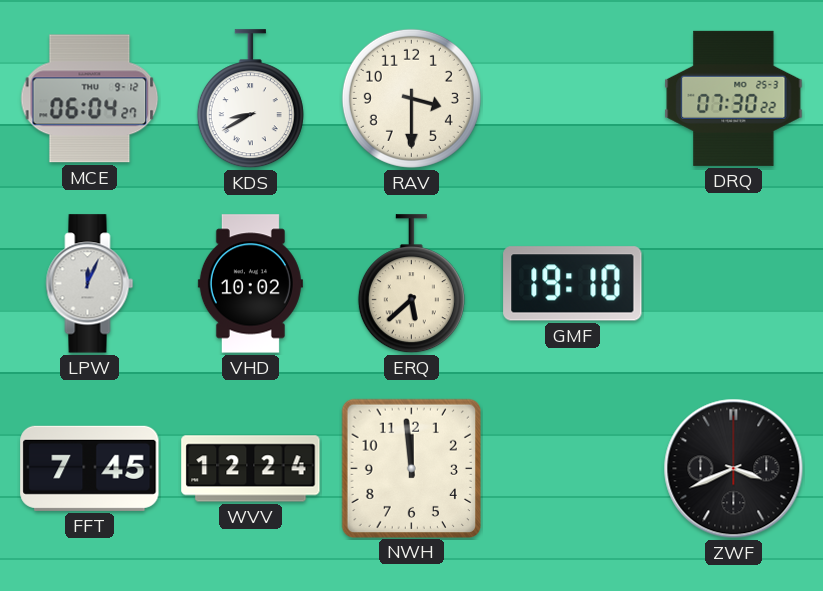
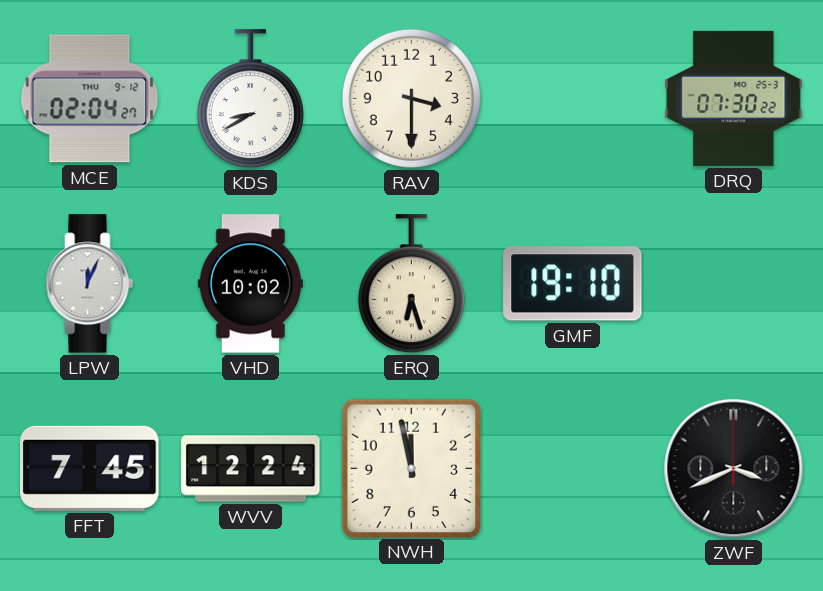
MCE: 06:04 -> 02:04
ERQ: 5:38 -> 6:27
NWH: 11:59 -> 11:58
